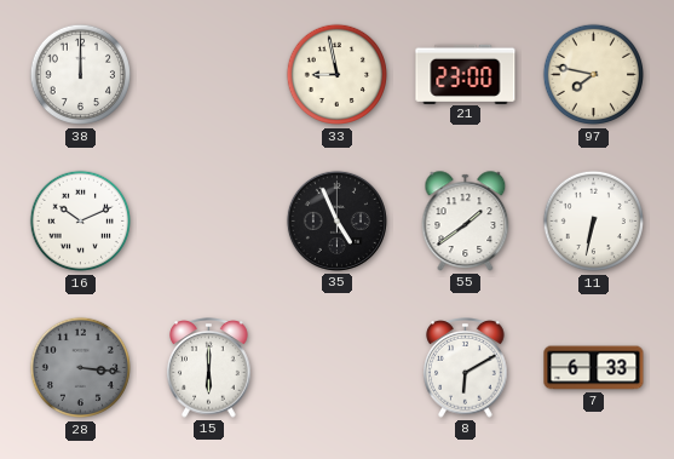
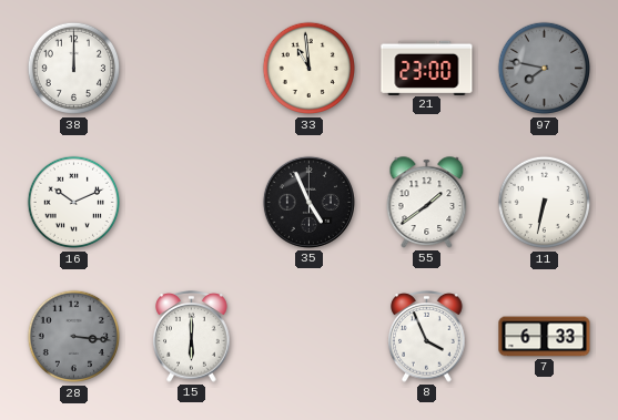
33: 8:58 -> 10:59
97 dial: cream -> grey
8: 6:10 -> 3:56
